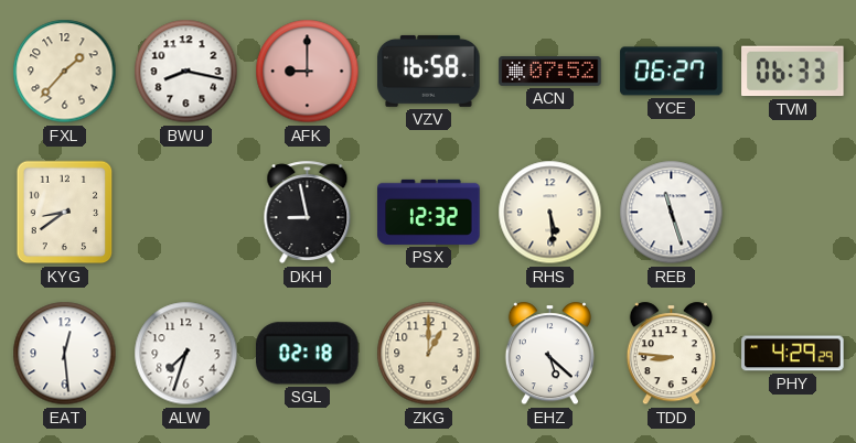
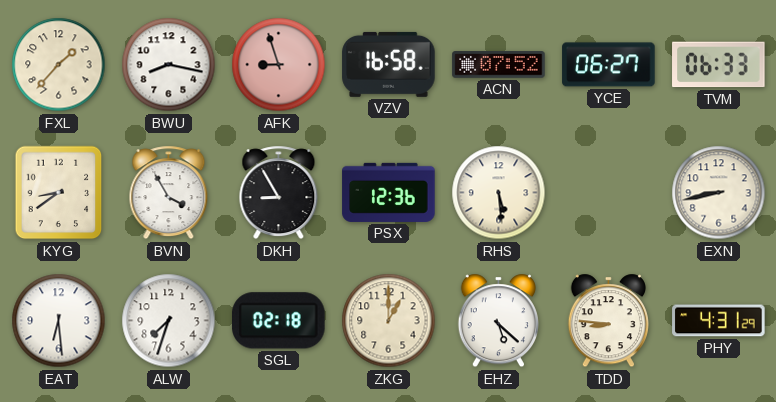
AFK: 9:00 -> 8:57
BVN: none -> 3:55
DKH: 8:58 -> 8:55
PSX: 12:32 -> 12:36
REB: 11:27 -> none
EXN: none -> 8:43
EAT: 12:29 -> 6:29
PHY: 4:29 -> 4:31
